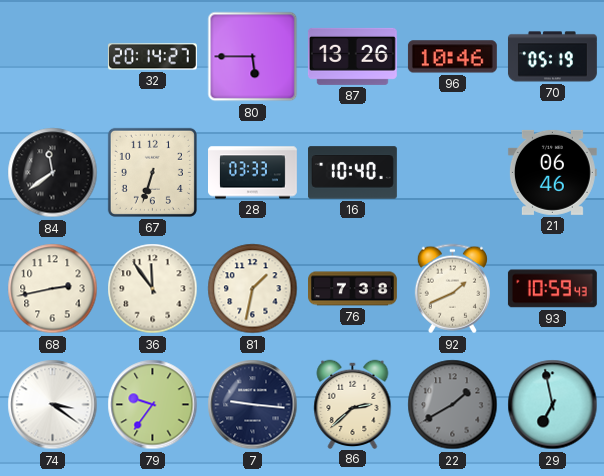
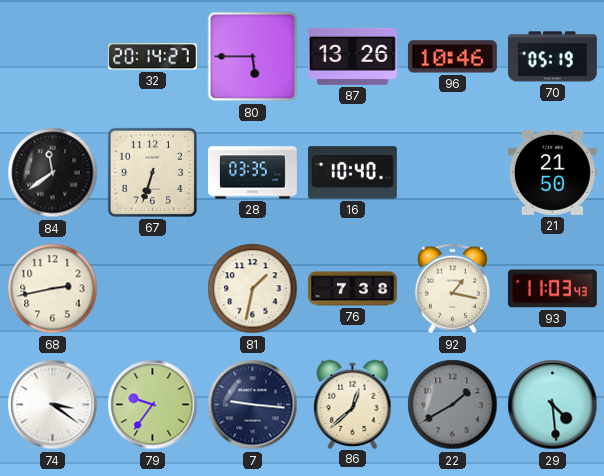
28: 03:33 -> 03:35
21: 06:46 -> 21:50
36: 11:54 -> none
92: 1:41 -> 1:17
93: 10:59 -> 11:03
86: 2:38 -> 12:38
29: 6:58 -> 4:29
